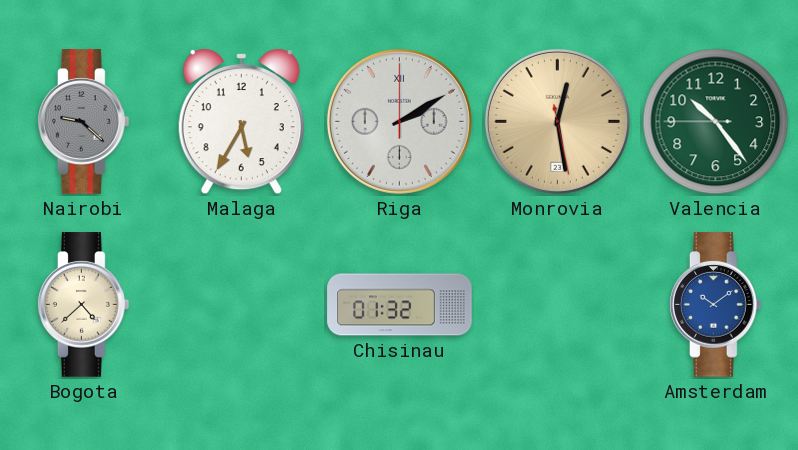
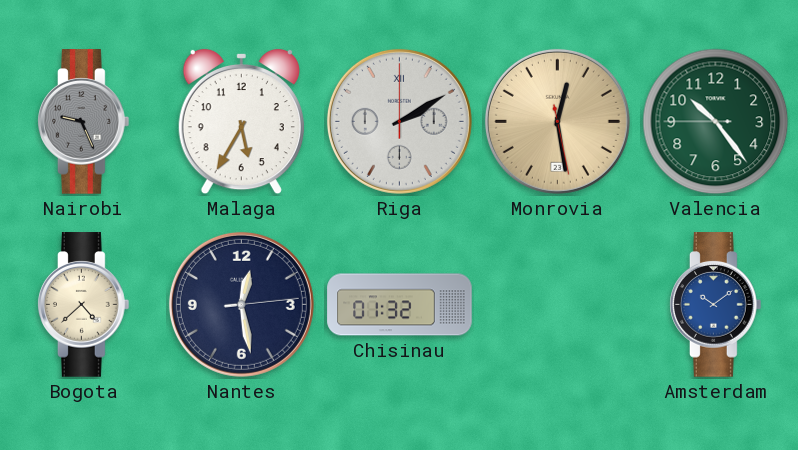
Nairobi: 9:22 -> 9:26
Nantes: none -> 12:28
